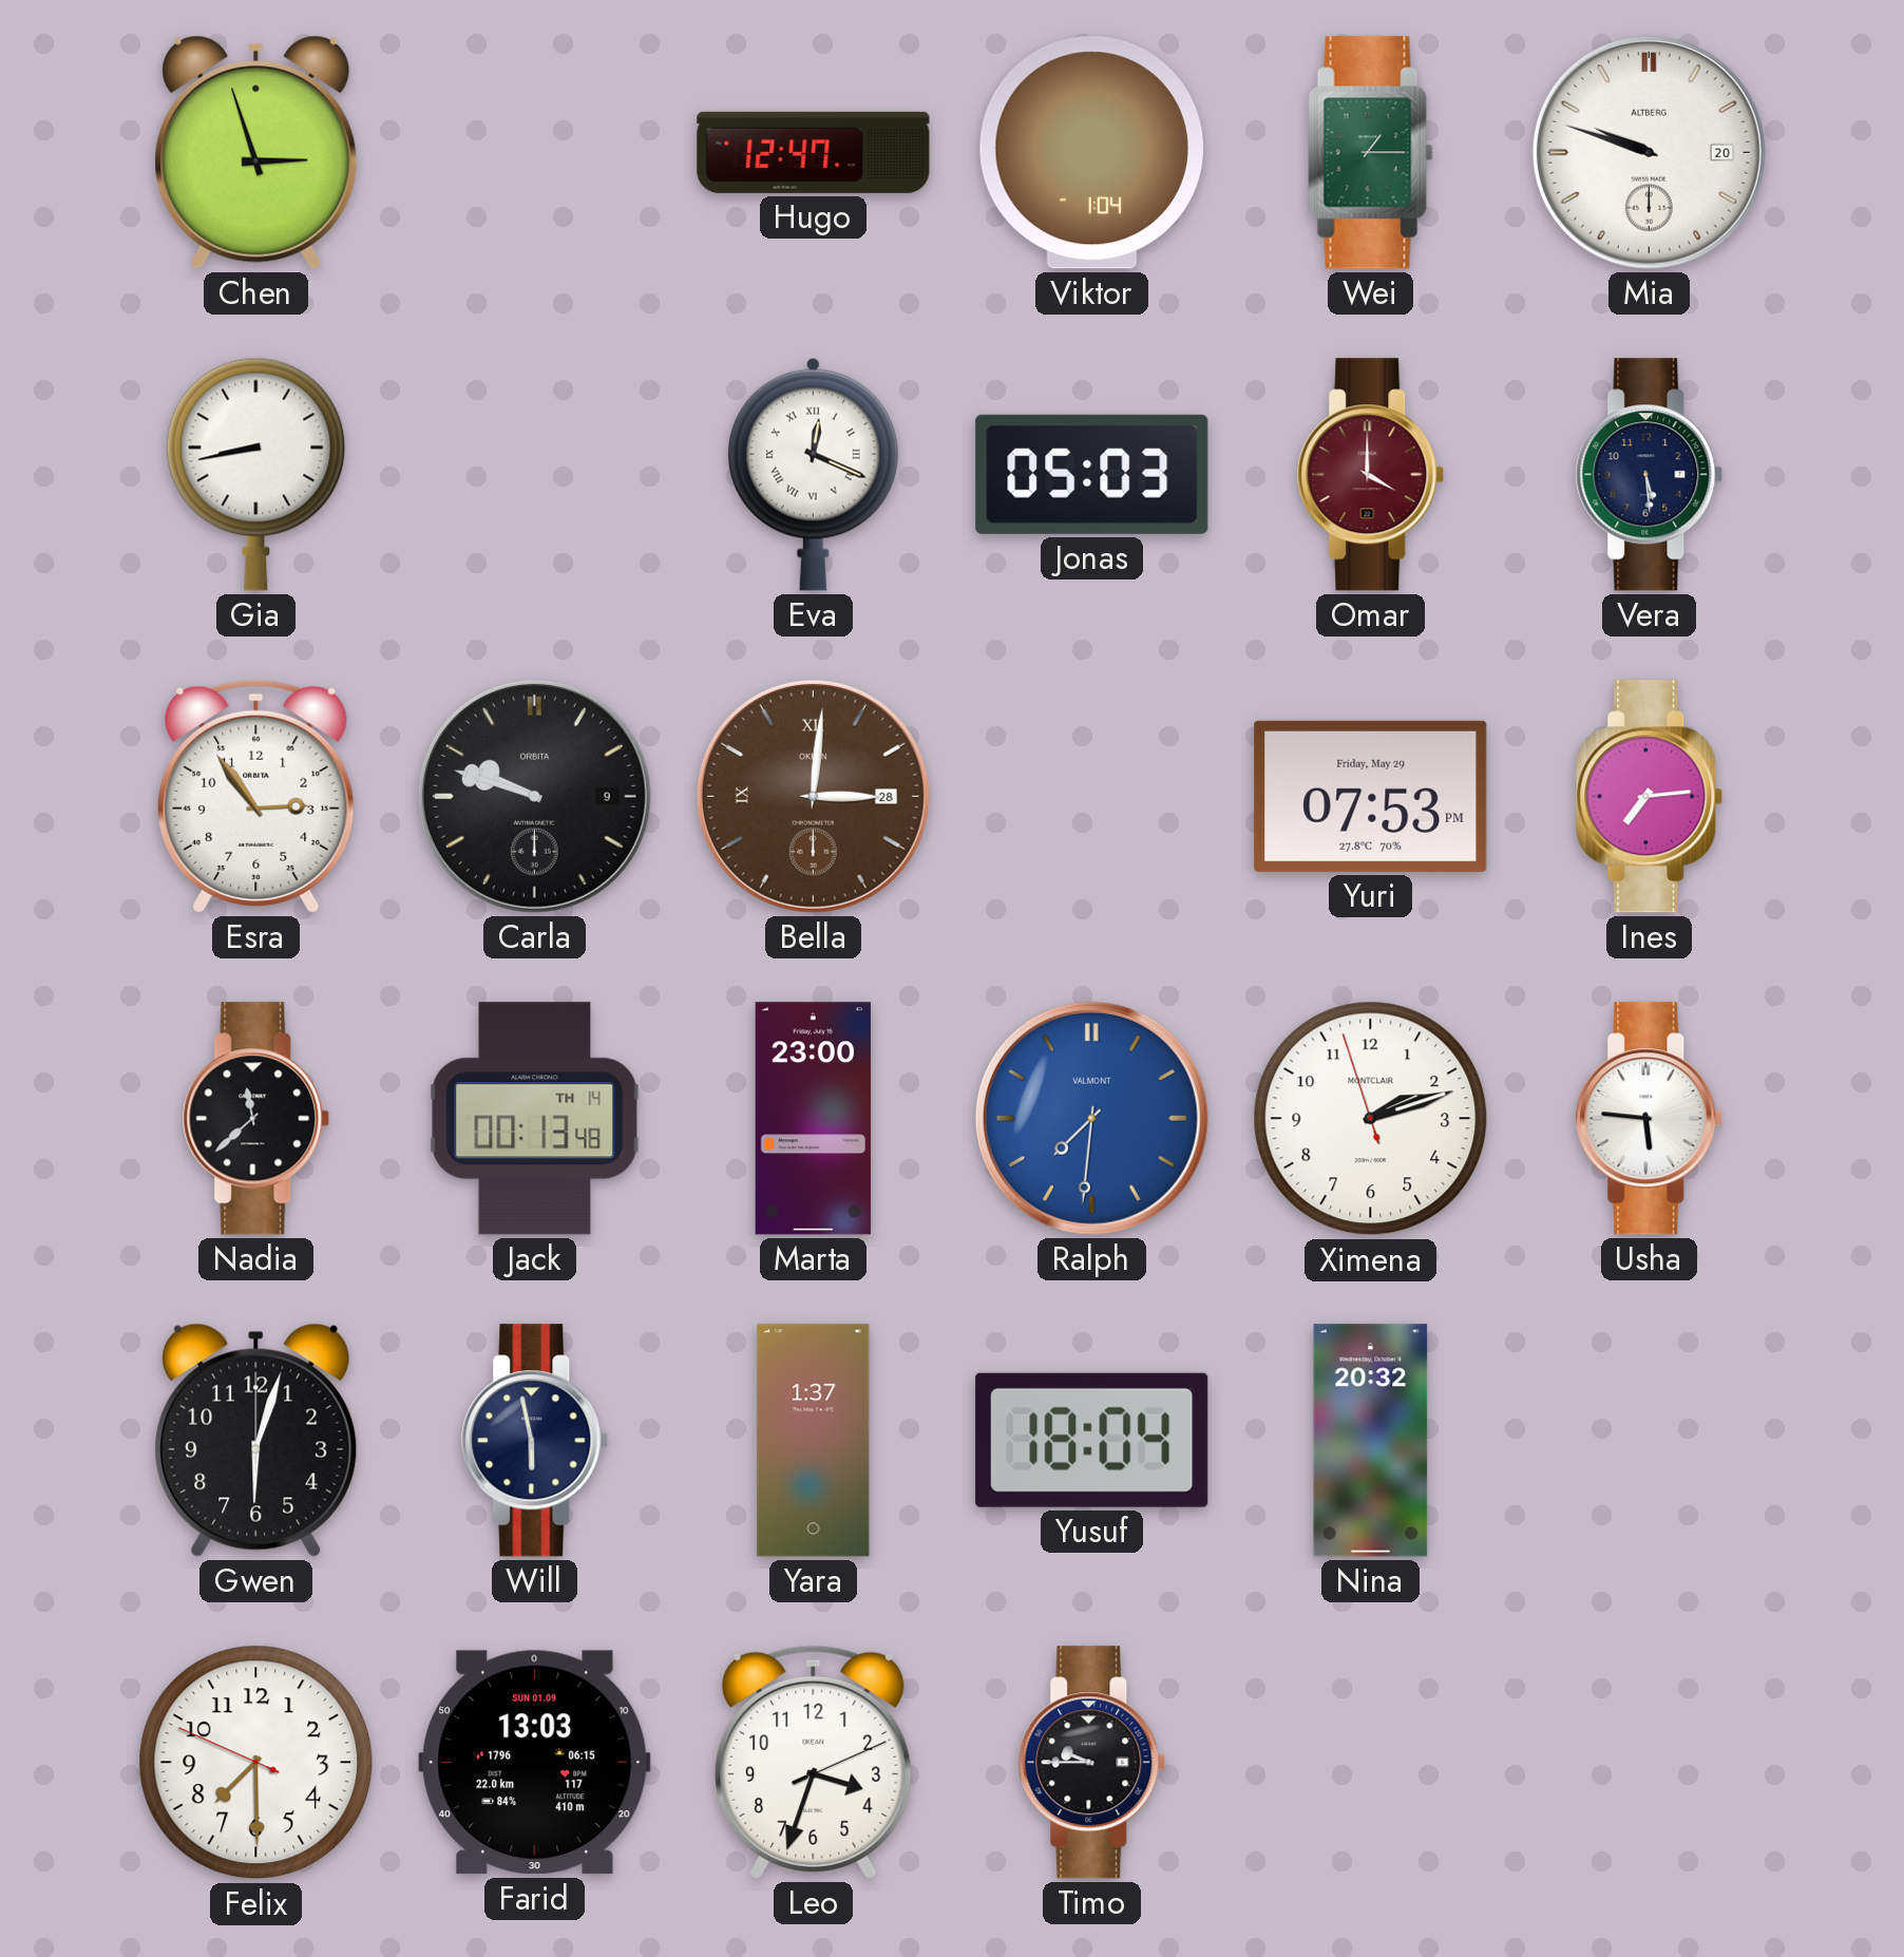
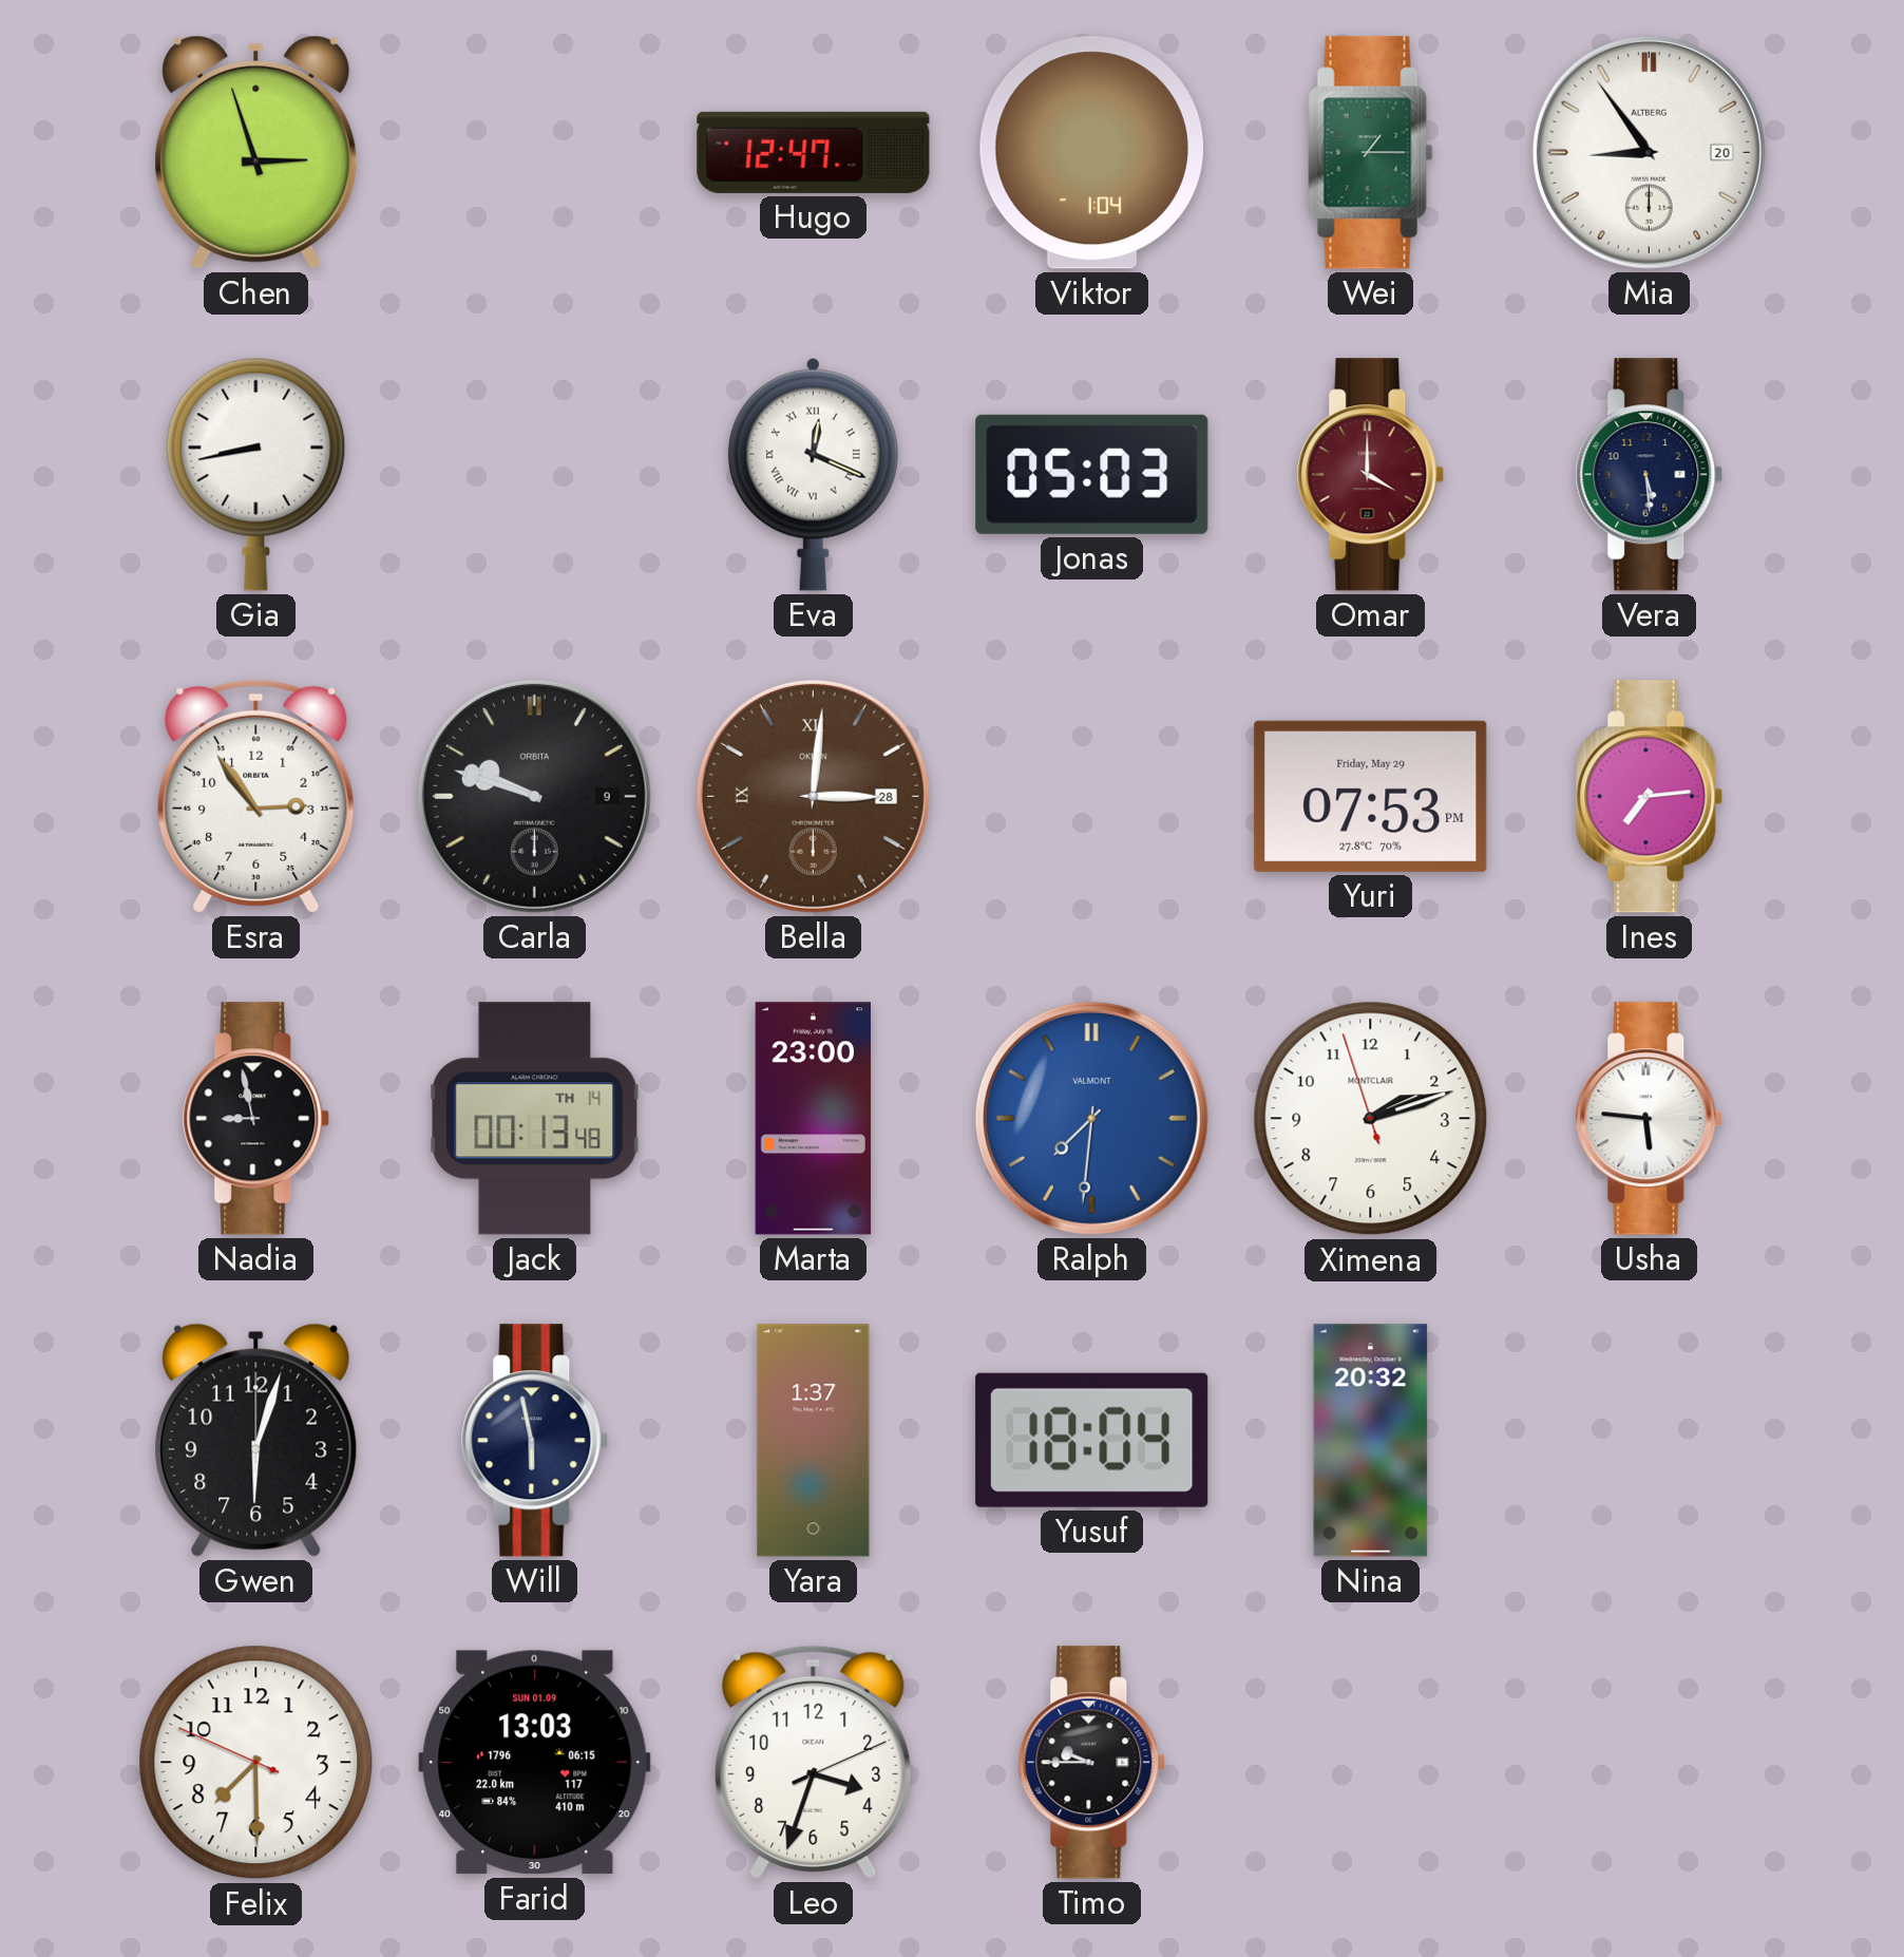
Mia: 9:48 -> 8:54
Nadia: 11:38 -> 8:58
